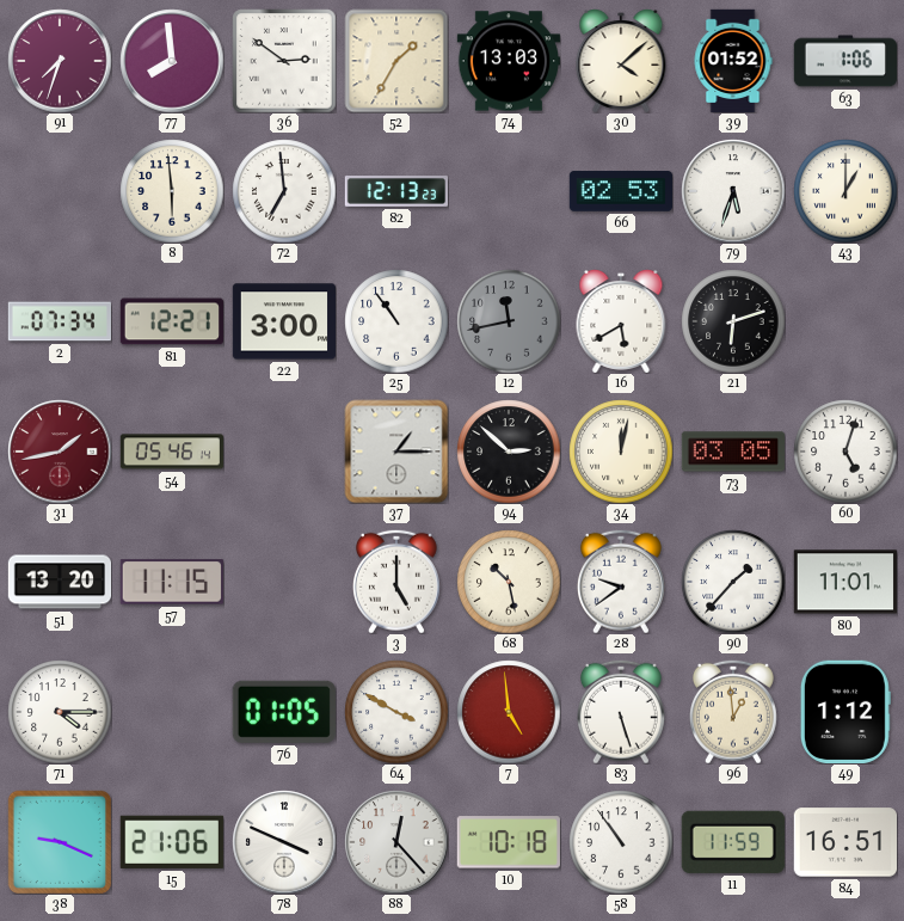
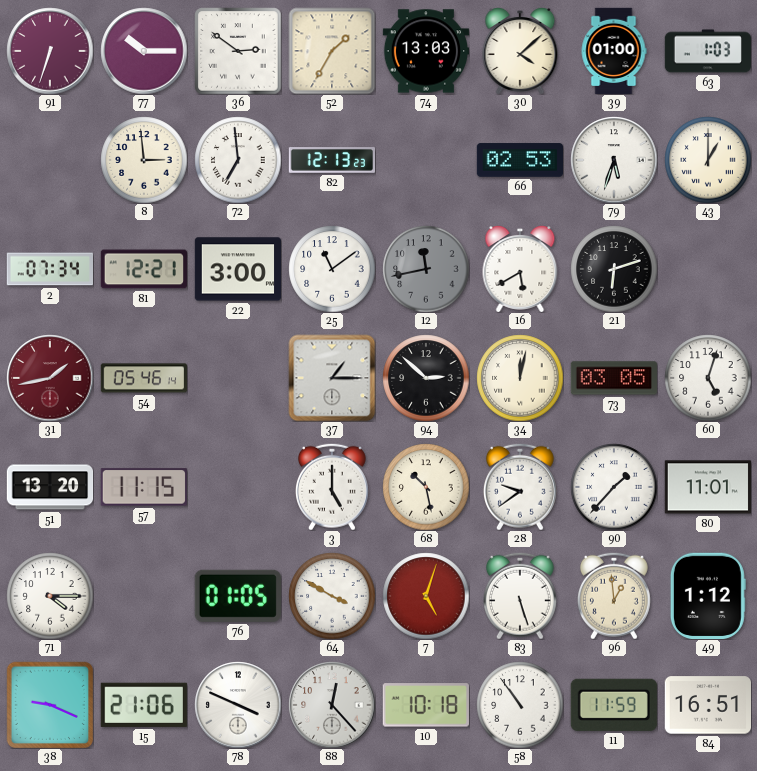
91: 7:33 -> 6:33
77: 7:59 -> 10:15
39: 01:52 -> 01:00
63: 1:06 -> 1:03
8: 5:59 -> 2:59
25: 10:54 -> 11:09
7: 4:59 -> 5:03
